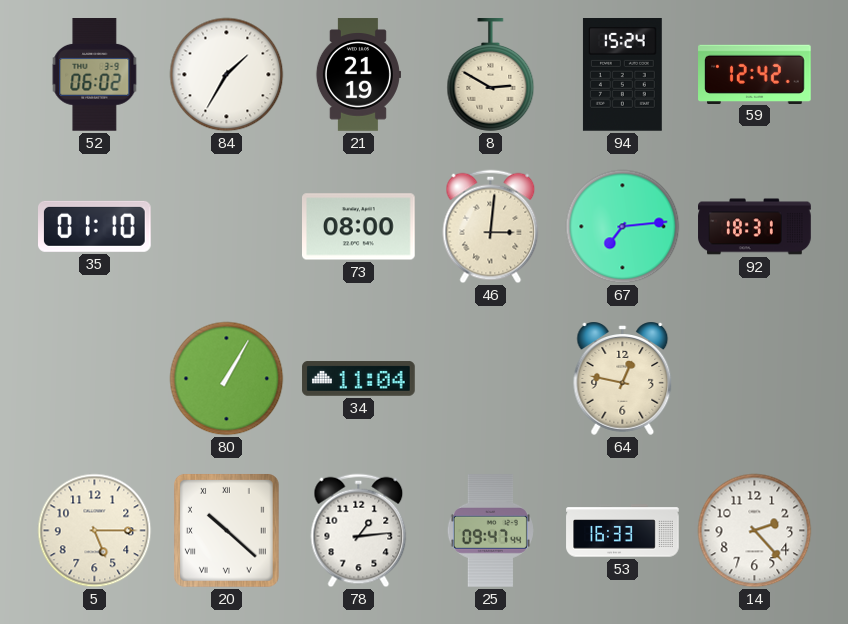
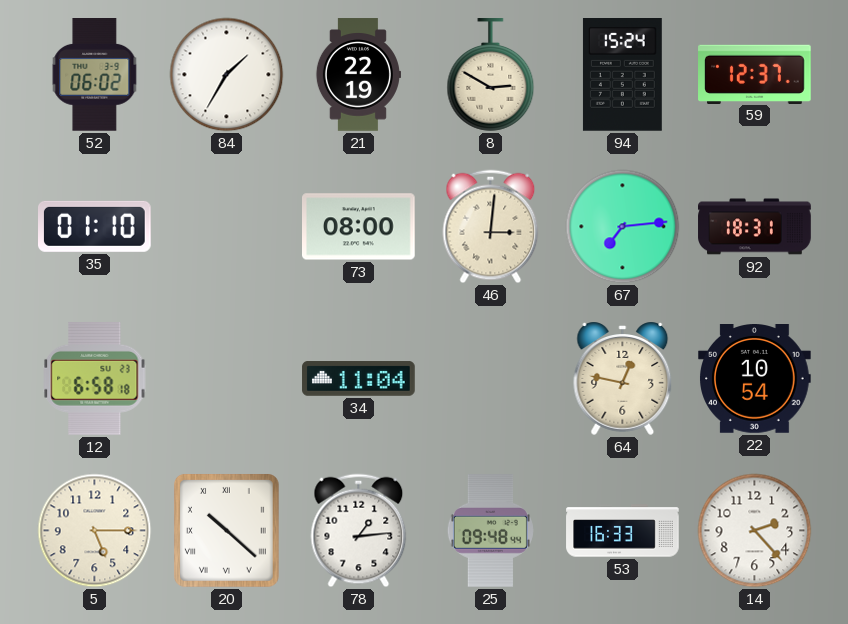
21: 21:19 -> 22:19
59: 12:42 -> 12:37
12: none -> 6:58
80: 1:05 -> none
22: none -> 10:54
25: 09:47 -> 09:48
